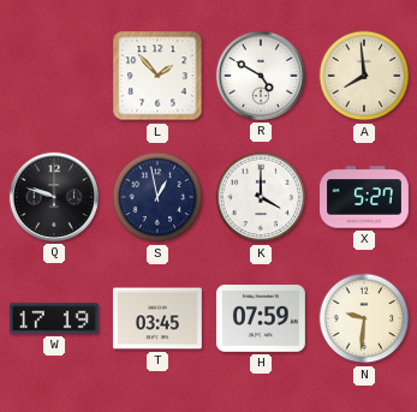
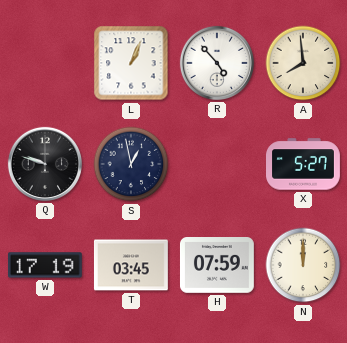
L: 1:53 -> 1:04
R: 4:50 -> 4:53
K: 4:00 -> none
N: 9:31 -> 12:00
